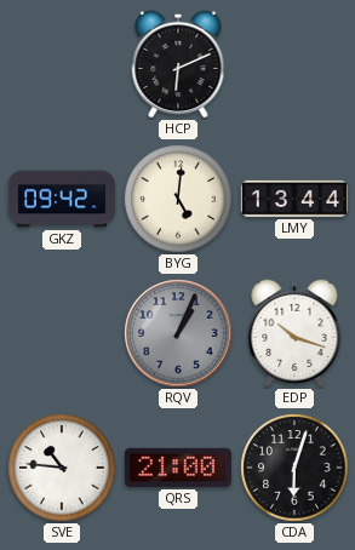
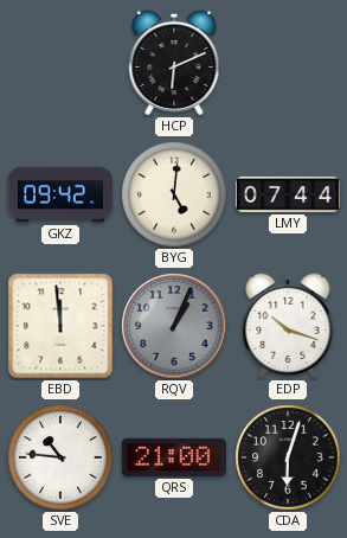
LMY: 13:44 -> 07:44
EBD: none -> 11:59
